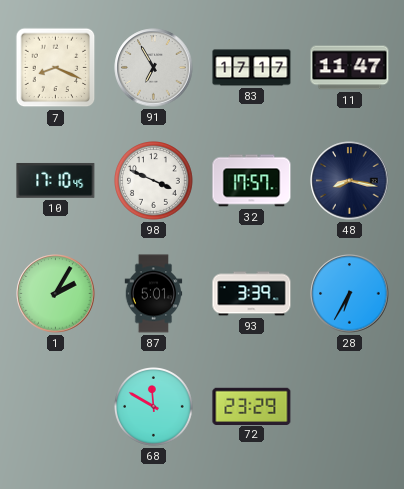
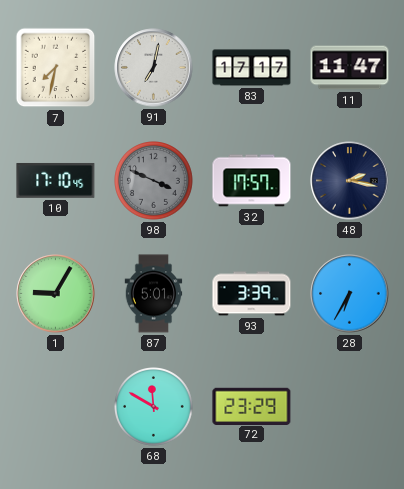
7: 8:19 -> 7:32
91: 6:55 -> 7:02
98 dial: white -> grey
48: 8:17 -> 2:17
1: 2:05 -> 9:05
